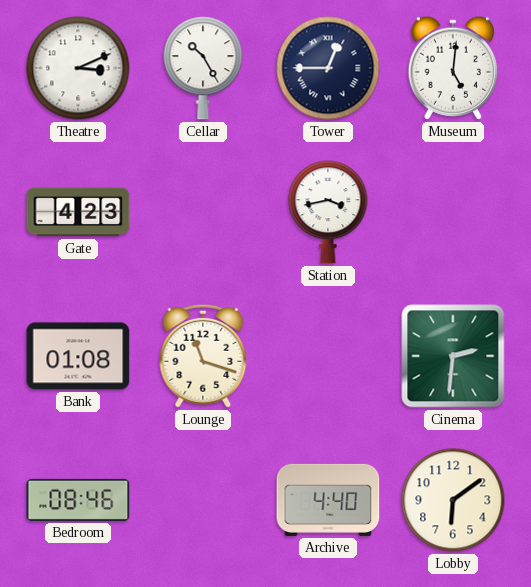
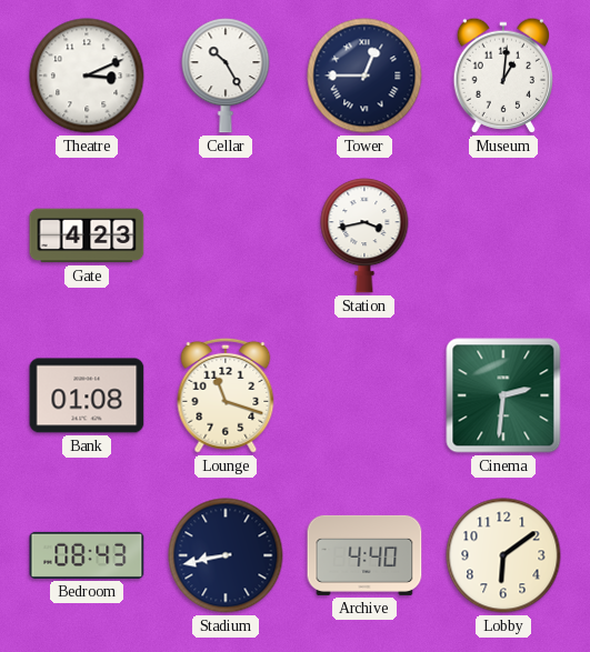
Museum: 5:01 -> 1:01
Bedroom: 08:46 -> 08:43
Stadium: none -> 8:43
